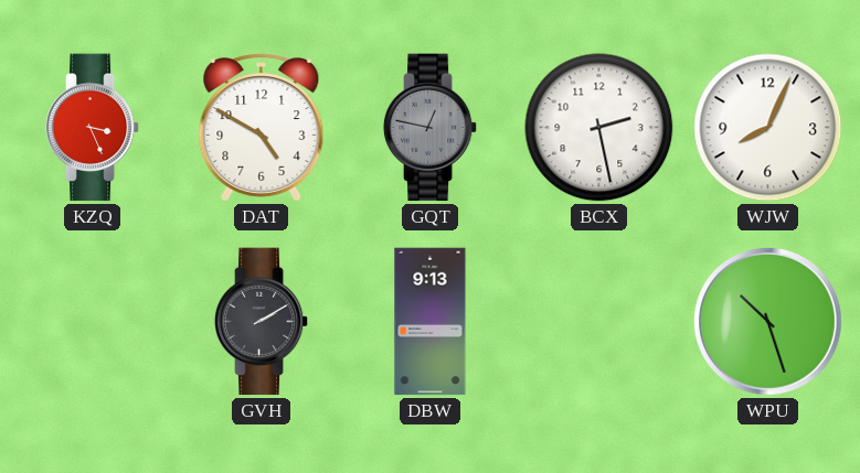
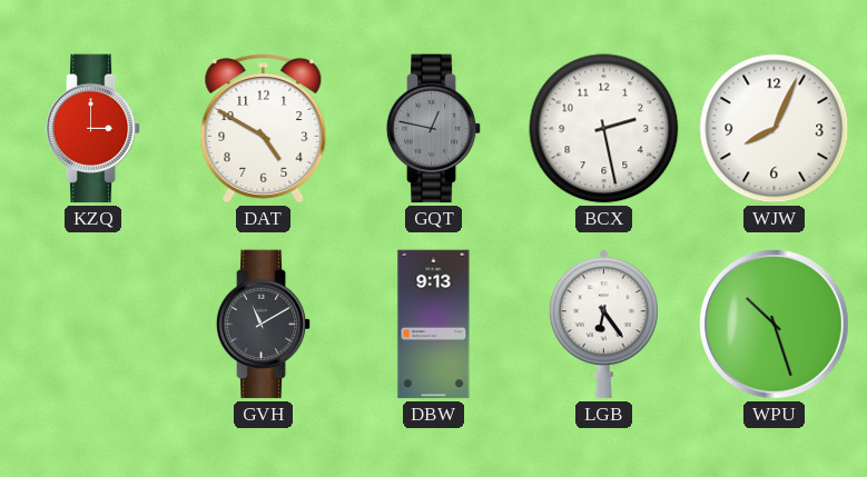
KZQ: 3:26 -> 3:00
GVH: 2:10 -> 11:10
LGB: none -> 6:24
